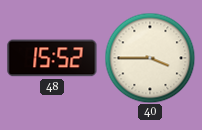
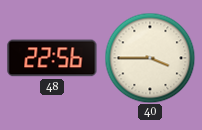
48: 15:52 -> 22:56
